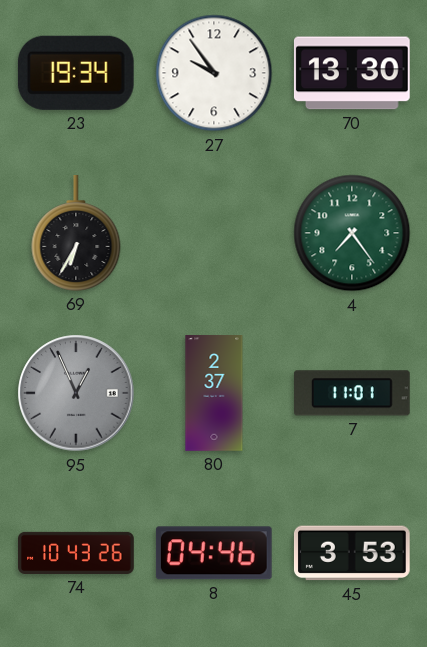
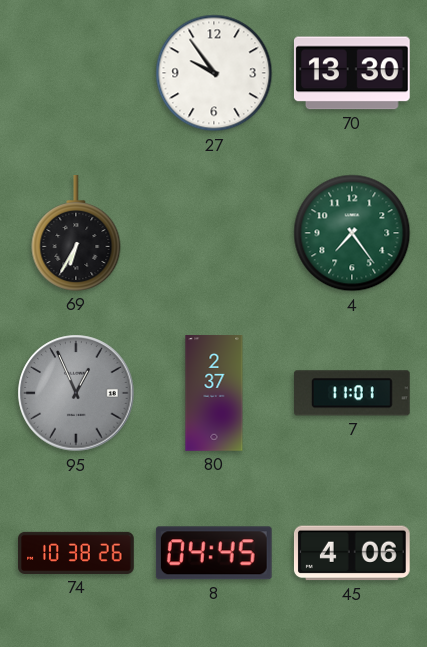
23: 19:34 -> none
74: 10:43 -> 10:38
8: 04:46 -> 04:45
45: 3:53 -> 4:06
